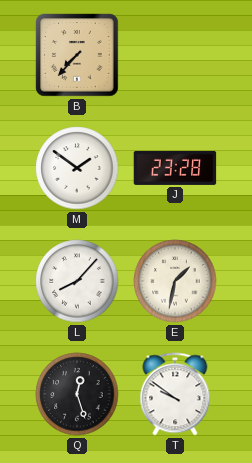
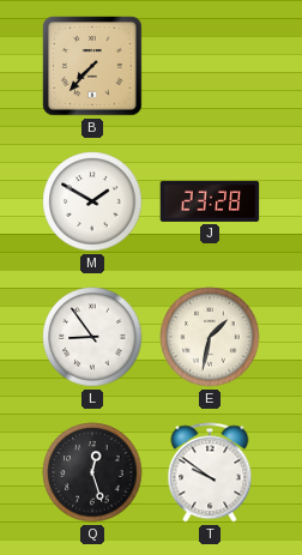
M: 1:51 -> 1:50
L: 8:07 -> 8:54
